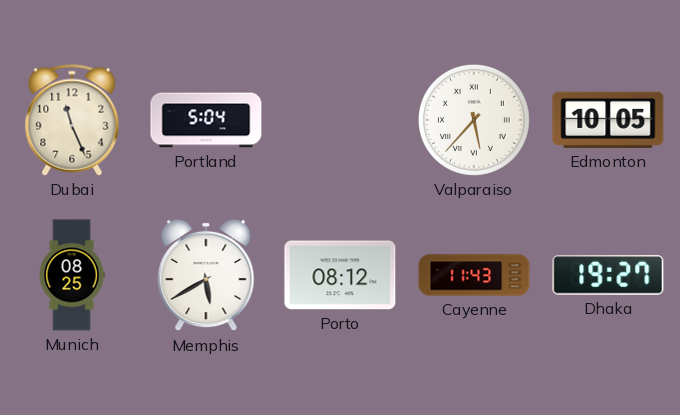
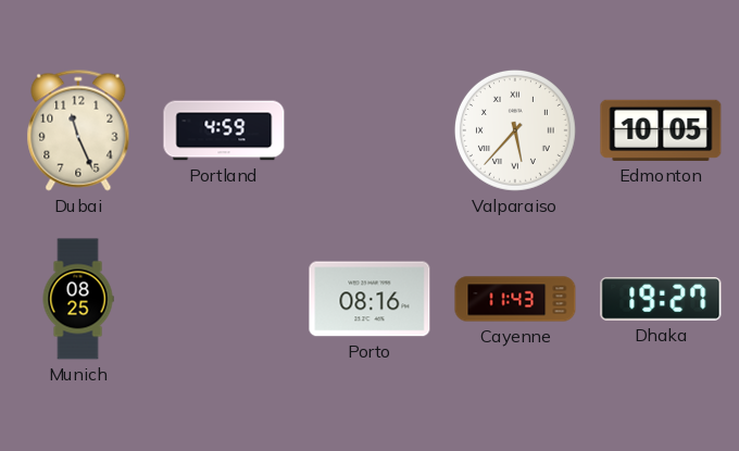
Portland: 5:04 -> 4:59
Memphis: 5:40 -> none
Porto: 08:12 -> 08:16
